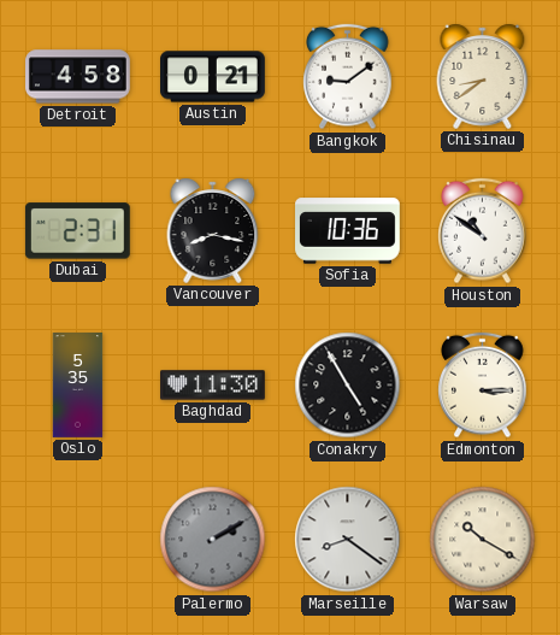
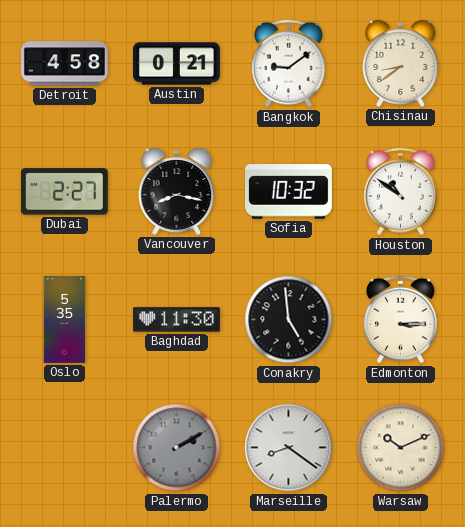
Dubai: 2:31 -> 2:27
Sofia: 10:36 -> 10:32
Conakry: 4:55 -> 4:59
Warsaw: 10:20 -> 10:11
